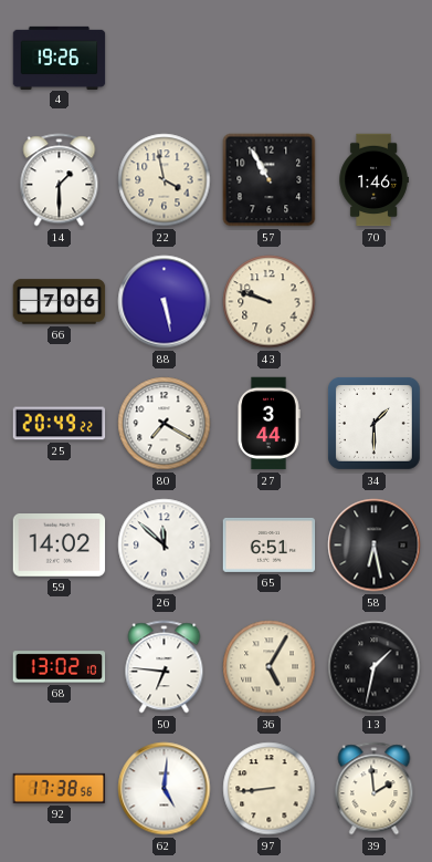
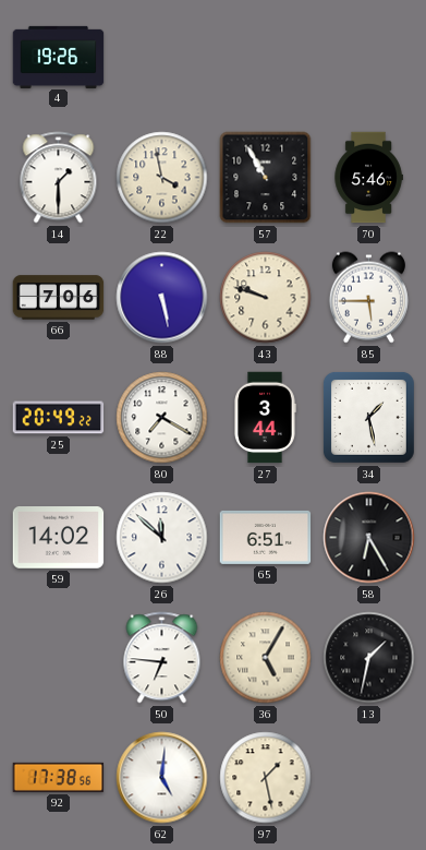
70: 1:46 -> 5:46
85: none -> 5:45
34: 1:30 -> 1:28
58: 6:28 -> 6:25
68: 13:02 -> none
97: 8:44 -> 1:28
39: 1:59 -> none
